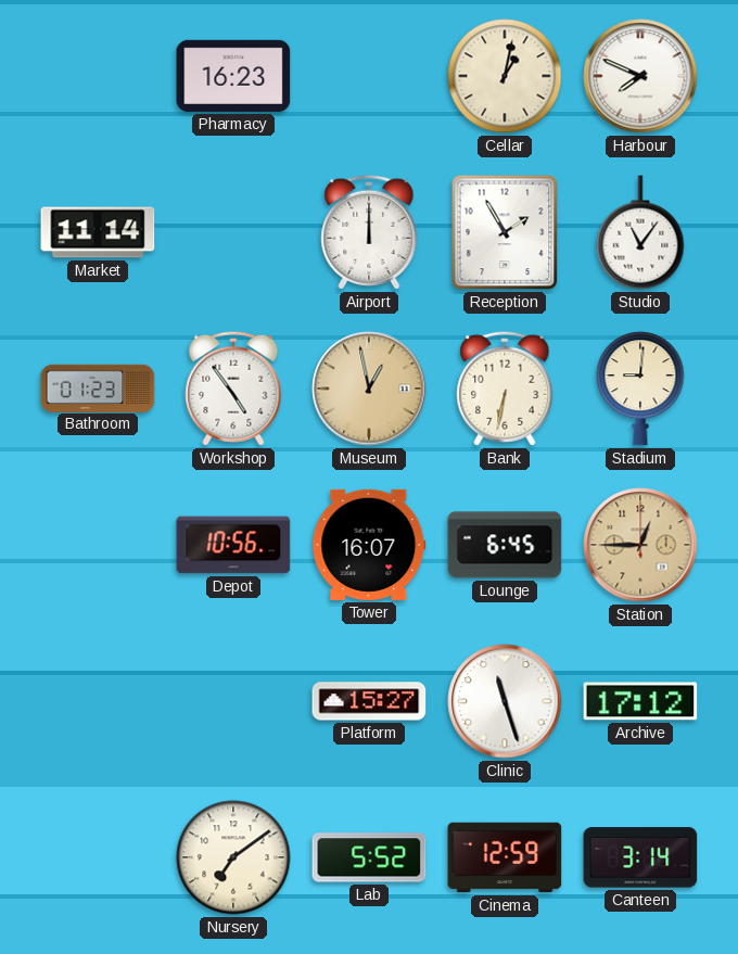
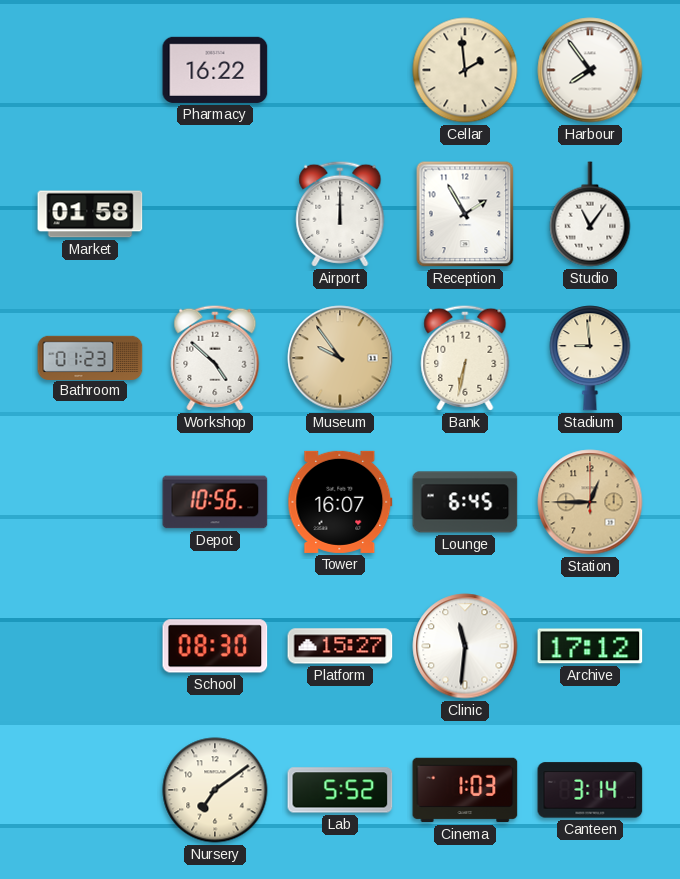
Pharmacy: 16:23 -> 16:22
Cellar: 1:02 -> 1:59
Harbour: 7:49 -> 7:54
Market: 11:14 -> 01:58
Workshop: 4:54 -> 4:52
Museum: 12:58 -> 9:54
Stadium: 9:01 -> 8:59
School: none -> 08:30
Clinic: 11:27 -> 11:31
Cinema: 12:59 -> 1:03
